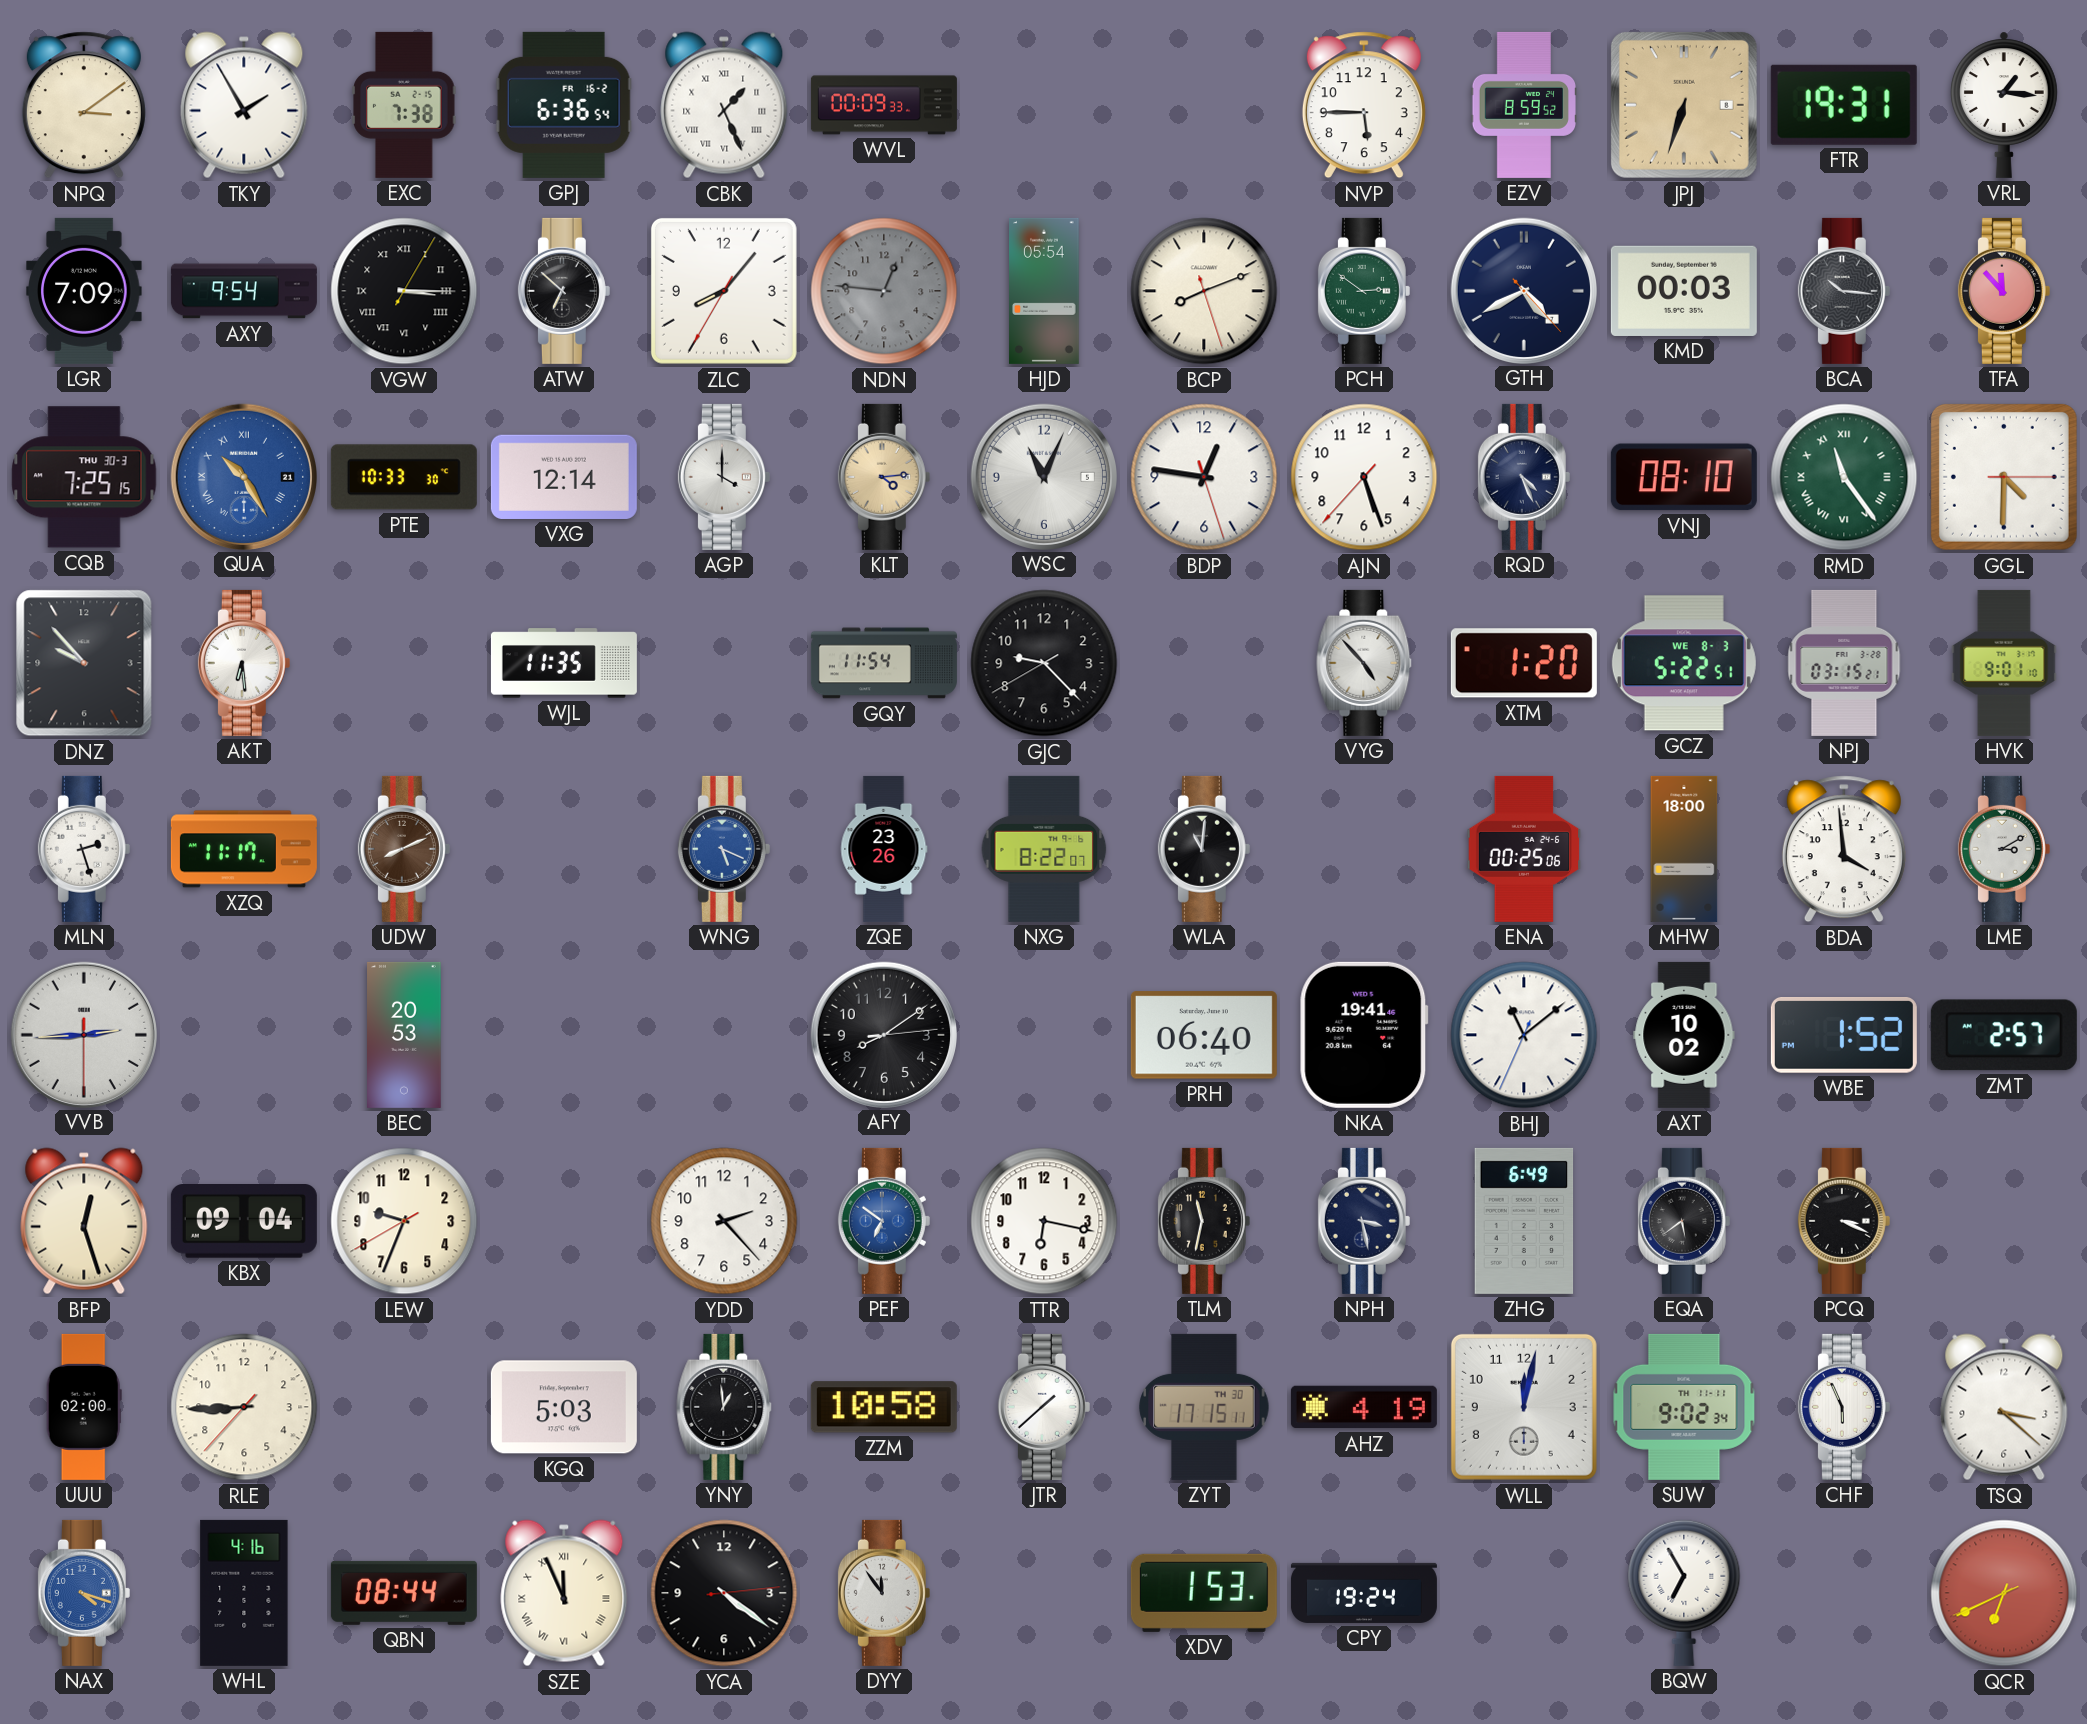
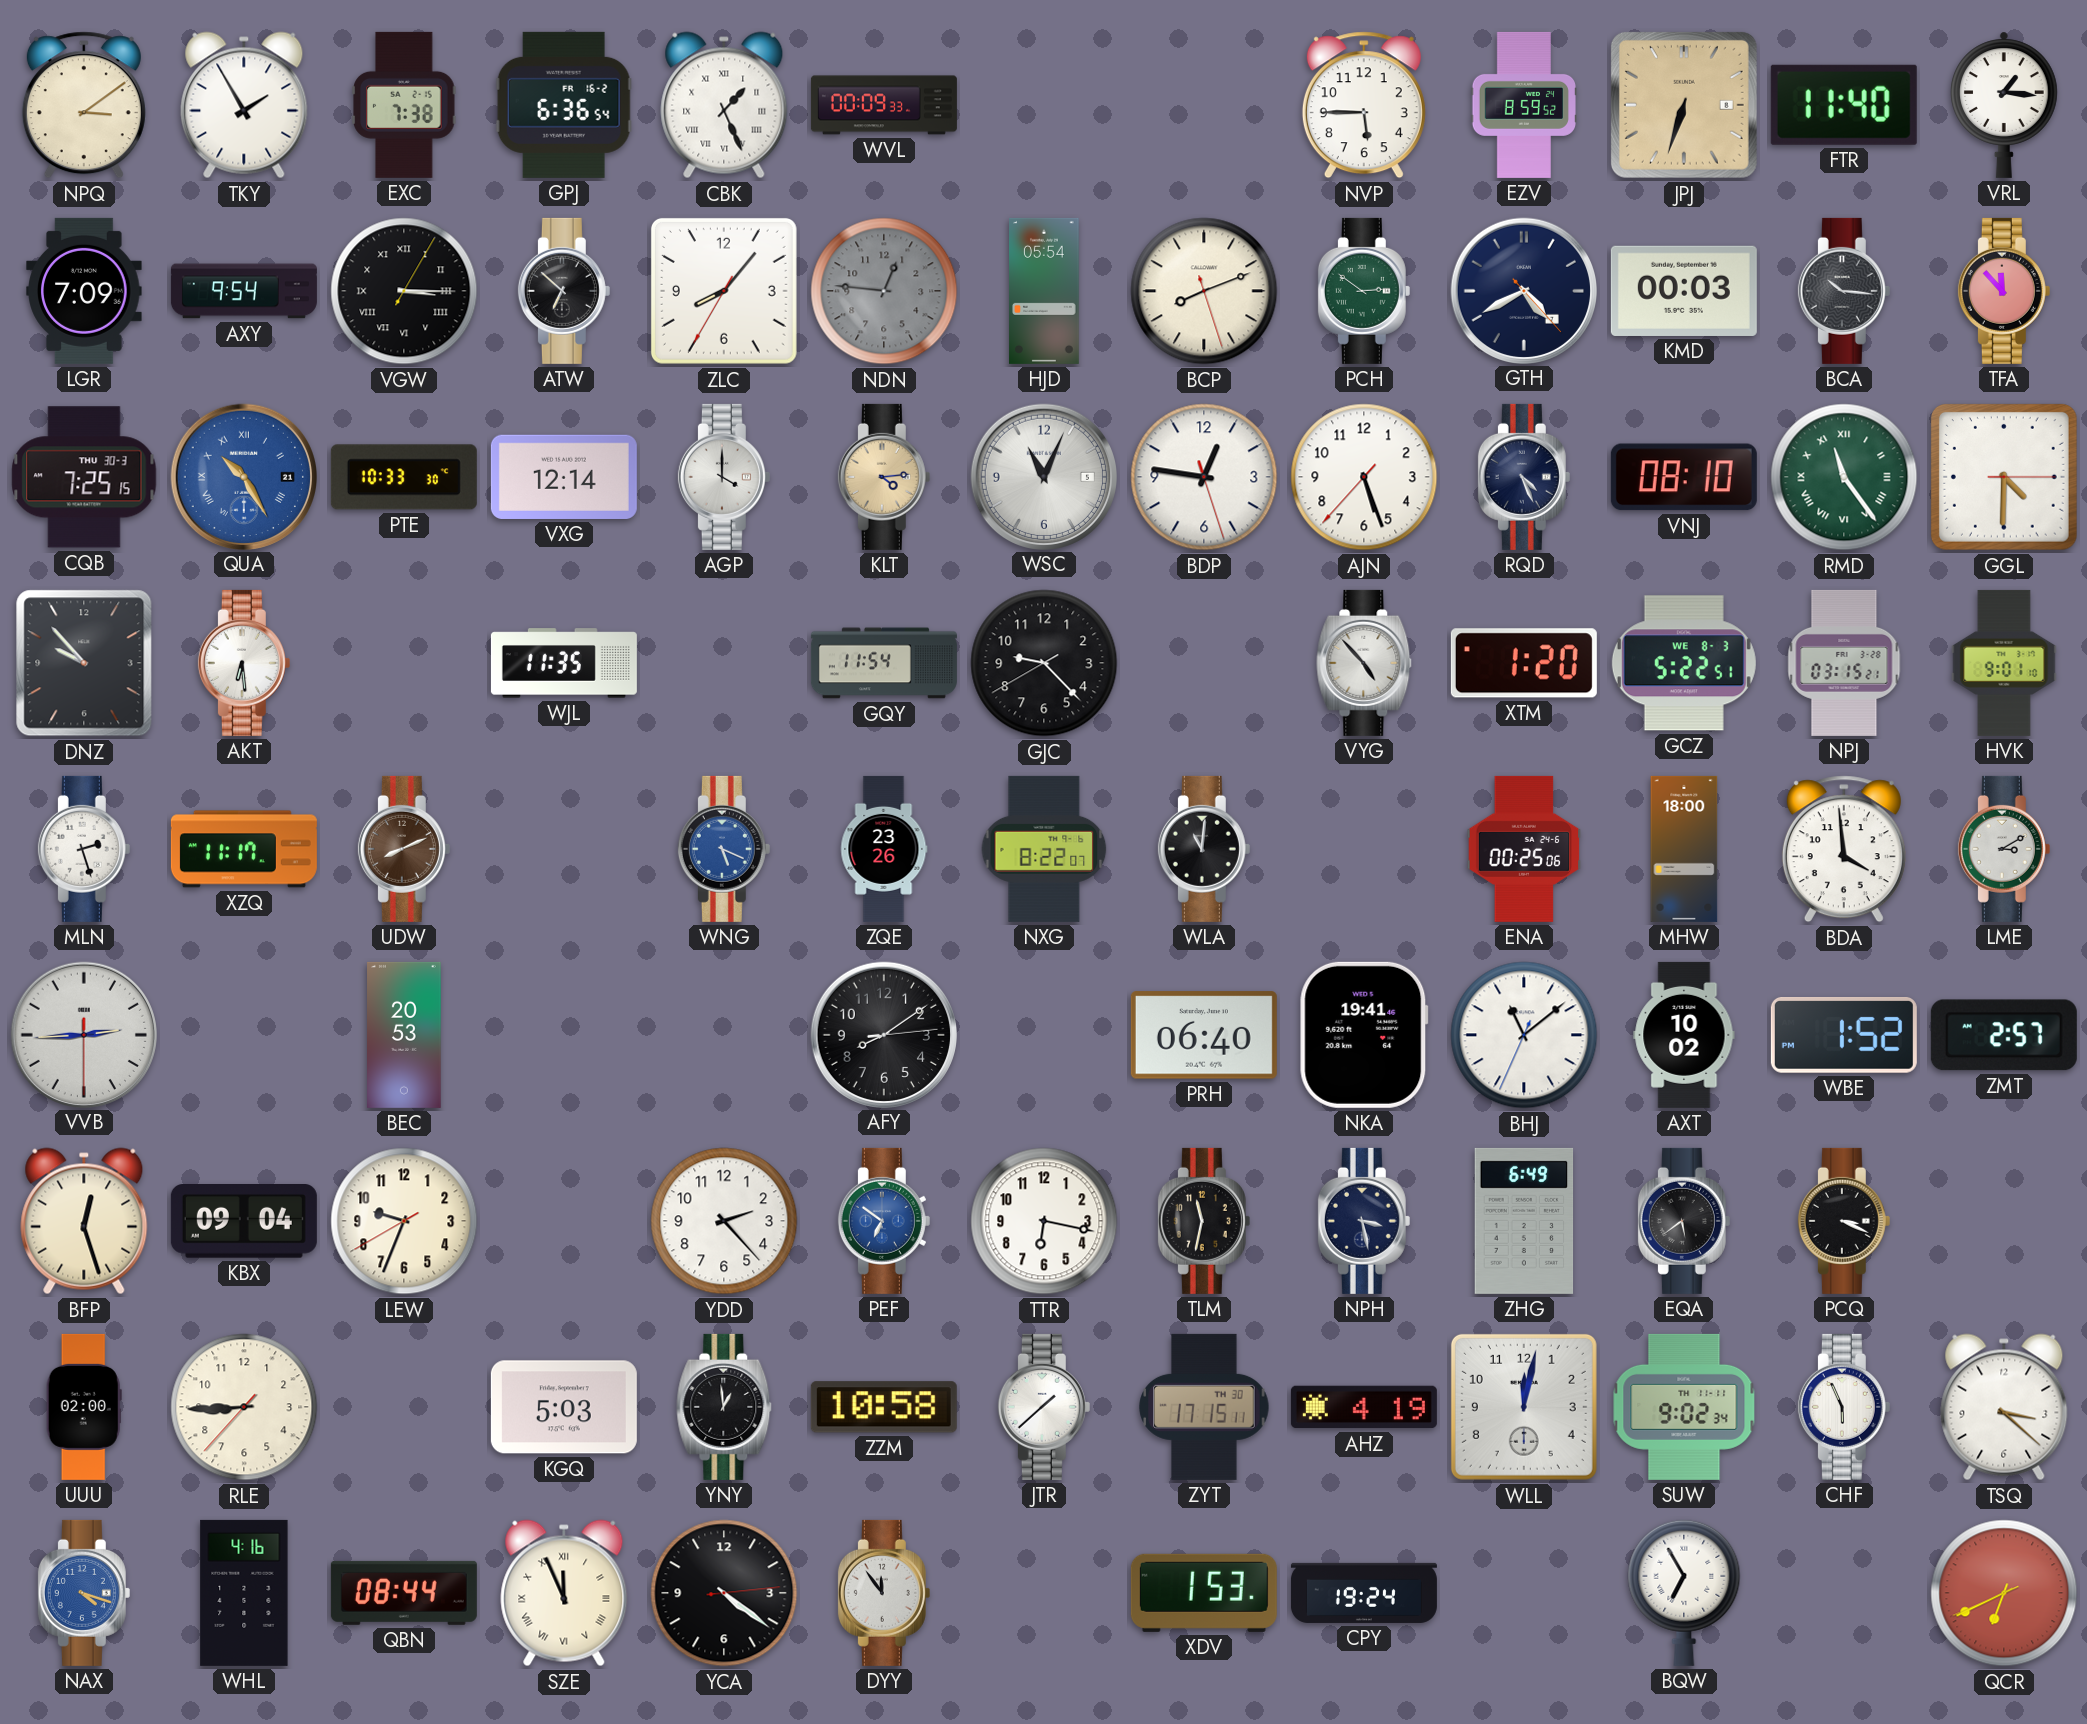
FTR: 19:31 -> 11:40
